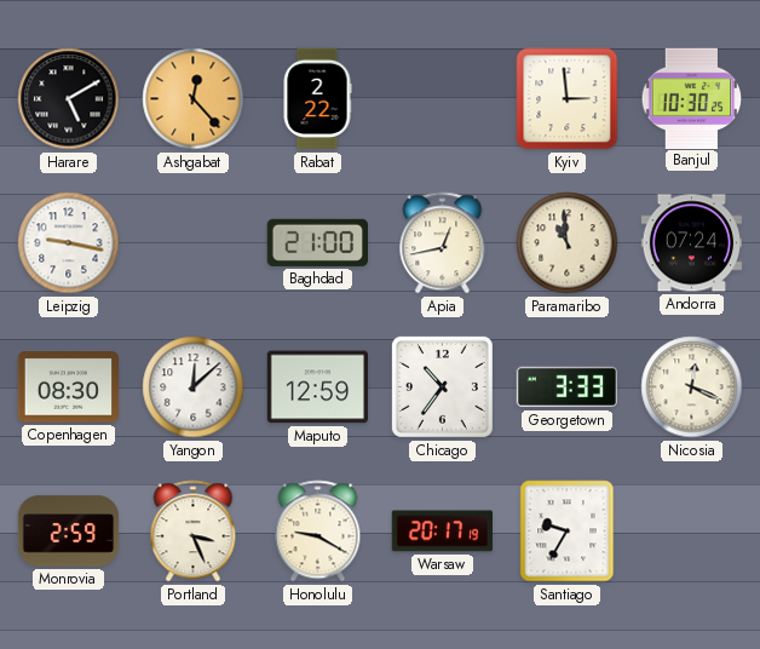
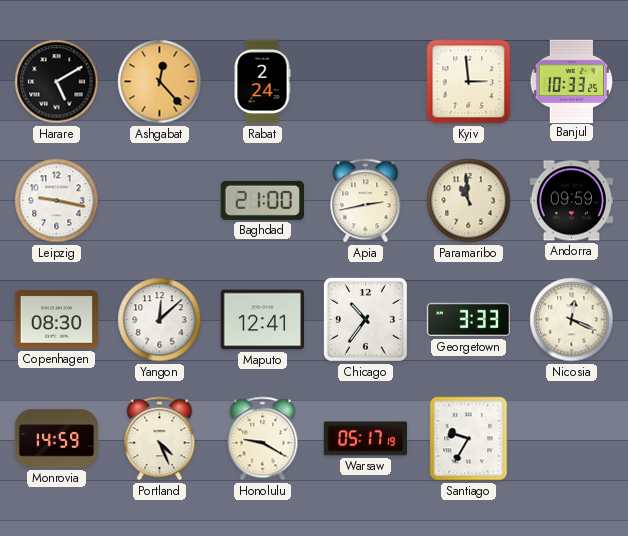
Rabat: 2:22 -> 2:24
Banjul: 10:30 -> 10:33
Apia: 12:43 -> 2:43
Andorra: 07:24 -> 09:59
Maputo: 12:59 -> 12:41
Monrovia: 2:59 -> 14:59
Portland: 3:26 -> 4:26
Warsaw: 20:17 -> 05:17
